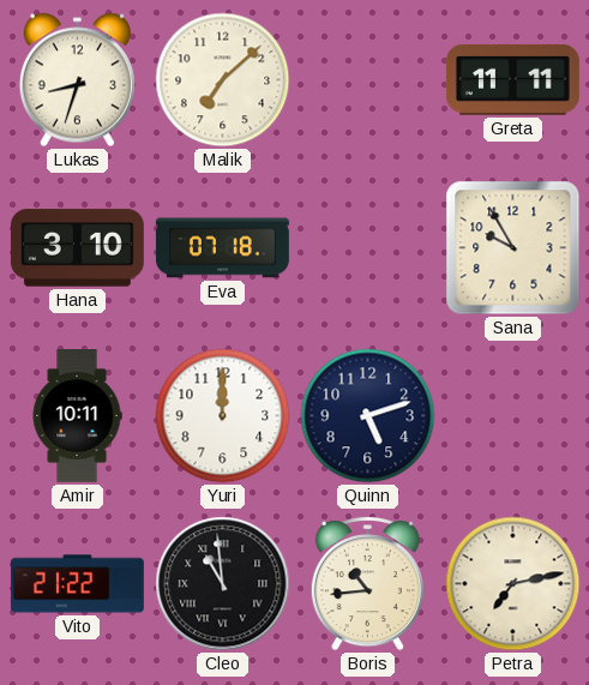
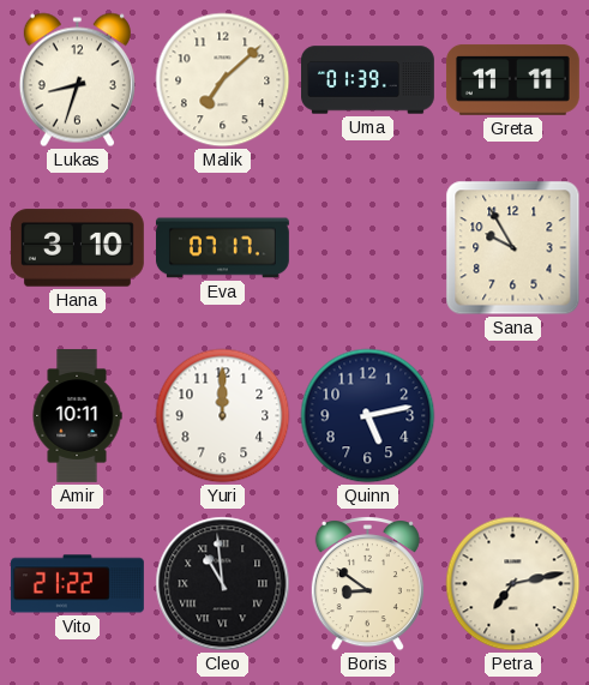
Uma: none -> 01:39
Eva: 07:18 -> 07:17
Quinn: 5:12 -> 5:13
Boris: 10:44 -> 8:51
